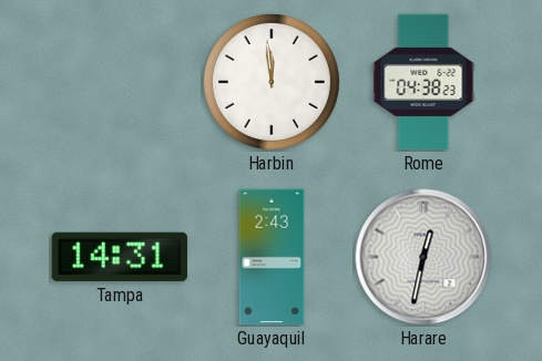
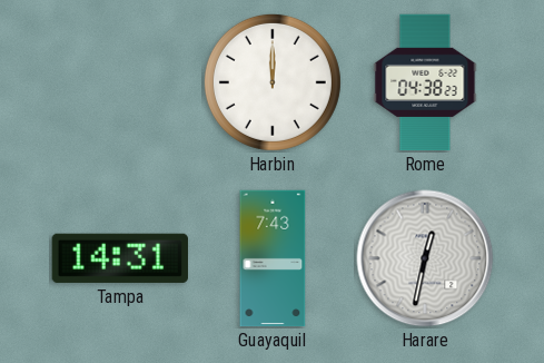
Harbin: 11:59 -> 12:00
Guayaquil: 2:43 -> 7:43
